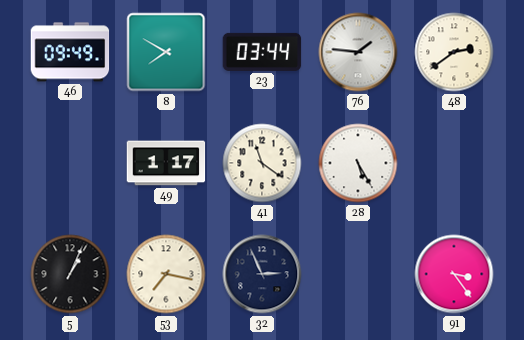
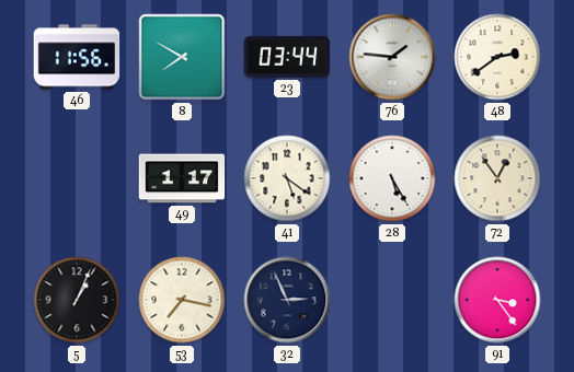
46: 09:49 -> 11:56
41: 11:21 -> 5:21
72: none -> 12:54
